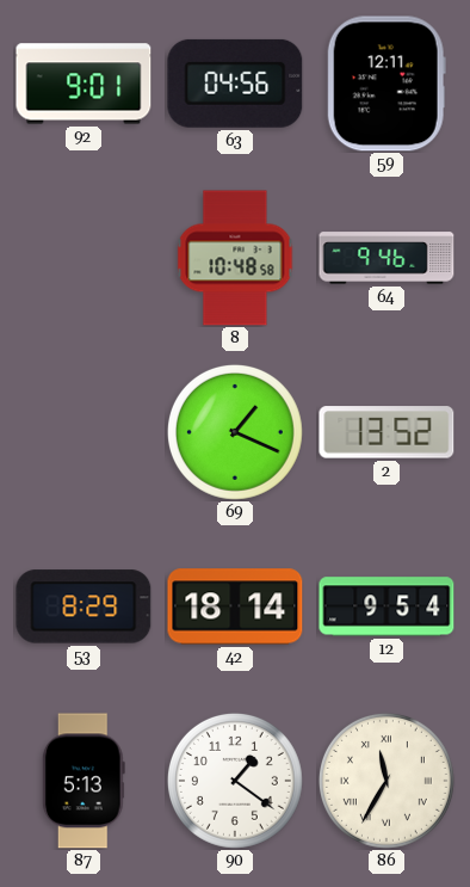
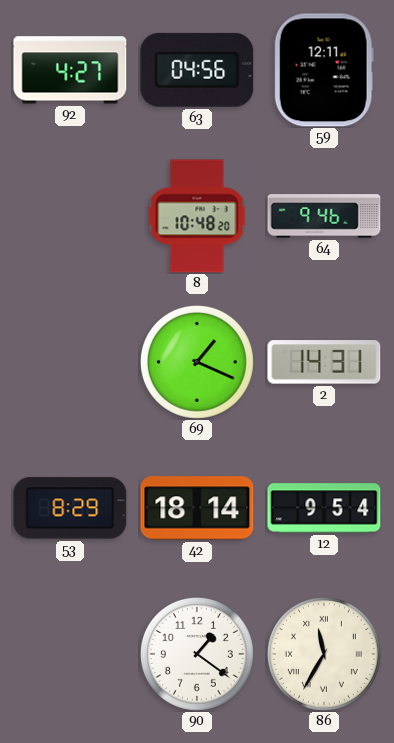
92: 9:01 -> 4:27
8: 10:48:58 -> 10:48:20
2: 13:52 -> 14:31
87: 5:13 -> none
